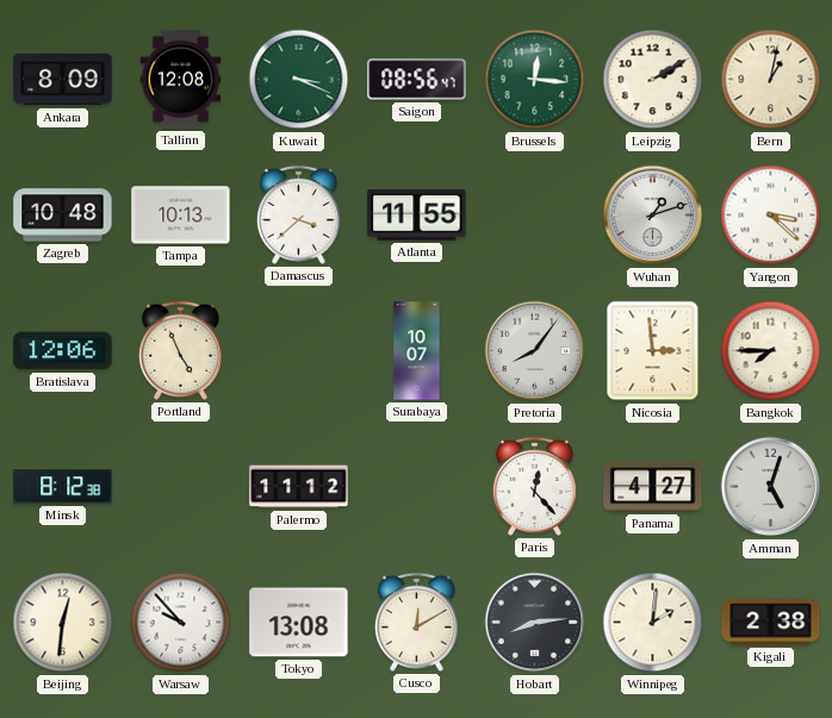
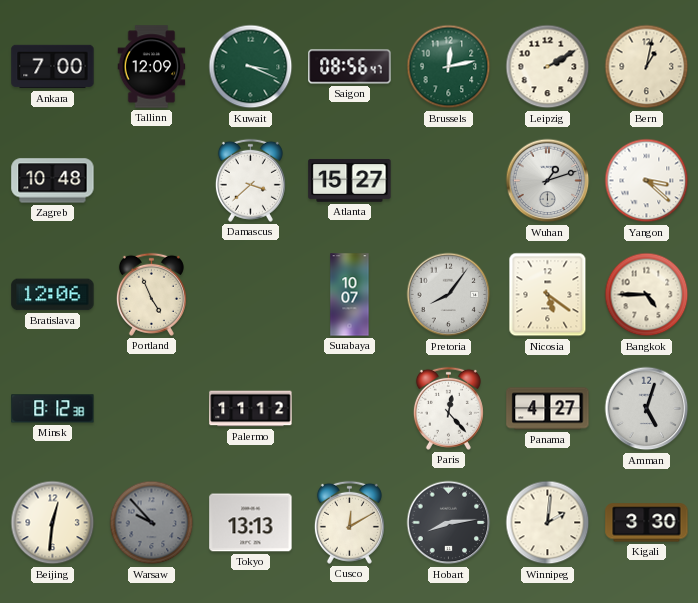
Ankara: 8:09 -> 7:00
Tallinn: 12:08 -> 12:09
Brussels: 12:16 -> 12:13
Tampa: 10:13 -> none
Atlanta: 11:55 -> 15:27
Nicosia: 2:59 -> 5:21
Bangkok: 7:45 -> 4:45
Warsaw dial: white -> grey
Tokyo: 13:08 -> 13:13
Kigali: 2:38 -> 3:30
